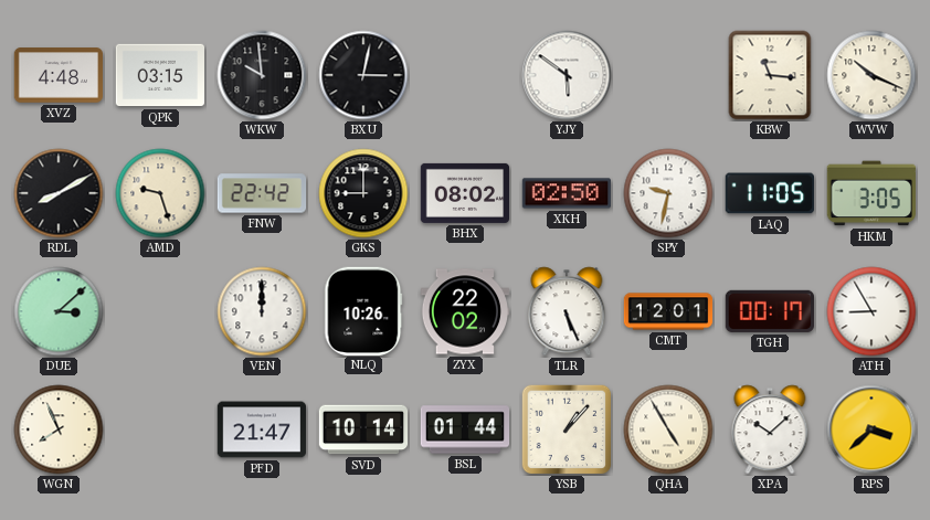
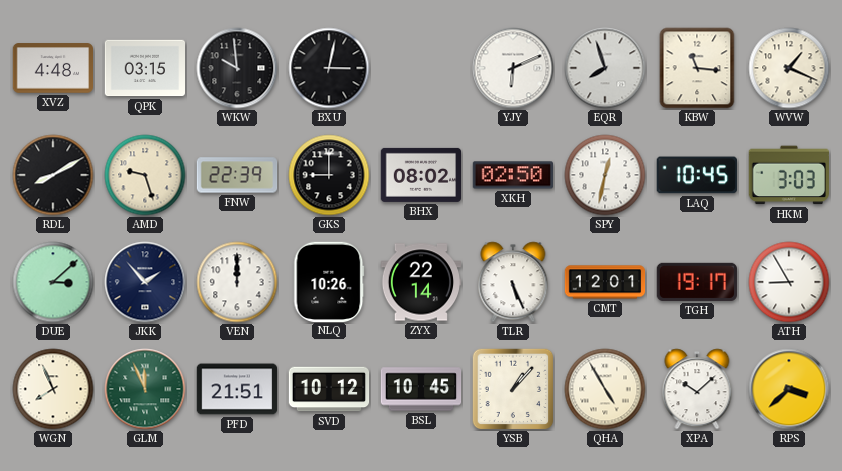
YJY: 5:51 -> 6:11
EQR: none -> 7:57
WVW: 10:19 -> 1:19
FNW: 22:42 -> 22:39
SPY: 9:32 -> 12:32
LAQ: 11:05 -> 10:45
HKM: 3:05 -> 3:03
JKK: none -> 1:53
ZYX: 22:02 -> 22:14
TGH: 00:17 -> 19:17
GLM: none -> 11:56
PFD: 21:47 -> 21:51
SVD: 10:14 -> 10:12
BSL: 01:44 -> 10:45
